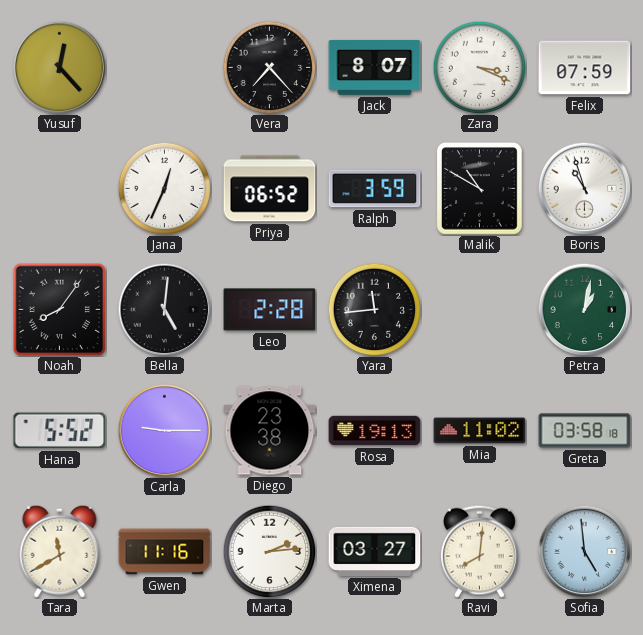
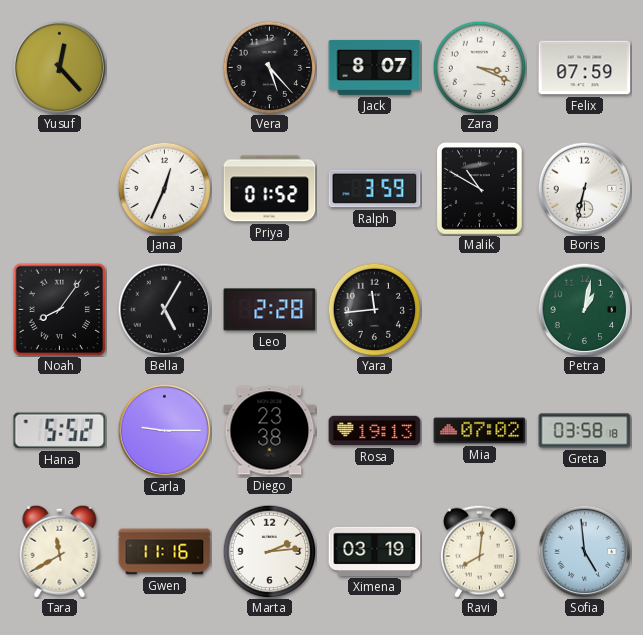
Vera: 7:23 -> 5:23
Priya: 06:52 -> 01:52
Boris: 10:57 -> 6:32
Bella: 5:01 -> 5:05
Mia: 11:02 -> 07:02
Ximena: 03:27 -> 03:19
